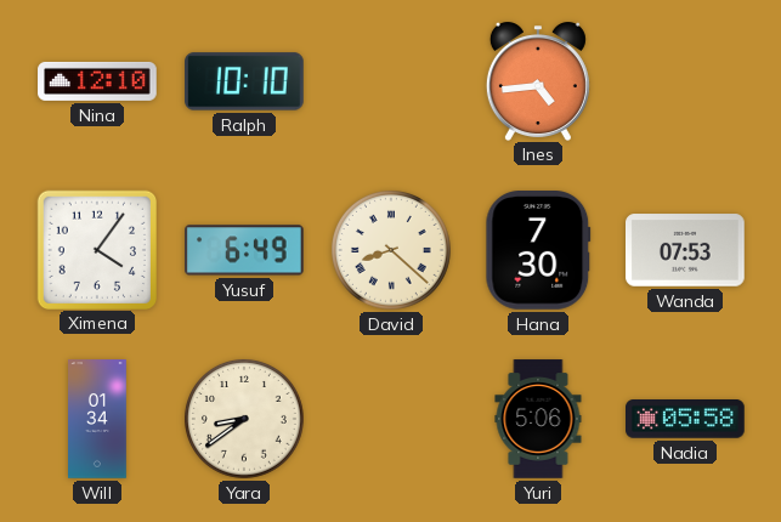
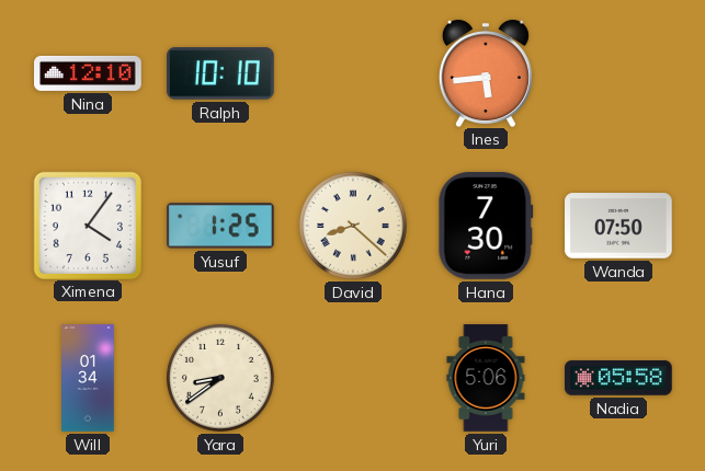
Ines: 4:44 -> 5:44
Yusuf: 6:49 -> 1:25
Wanda: 07:53 -> 07:50
